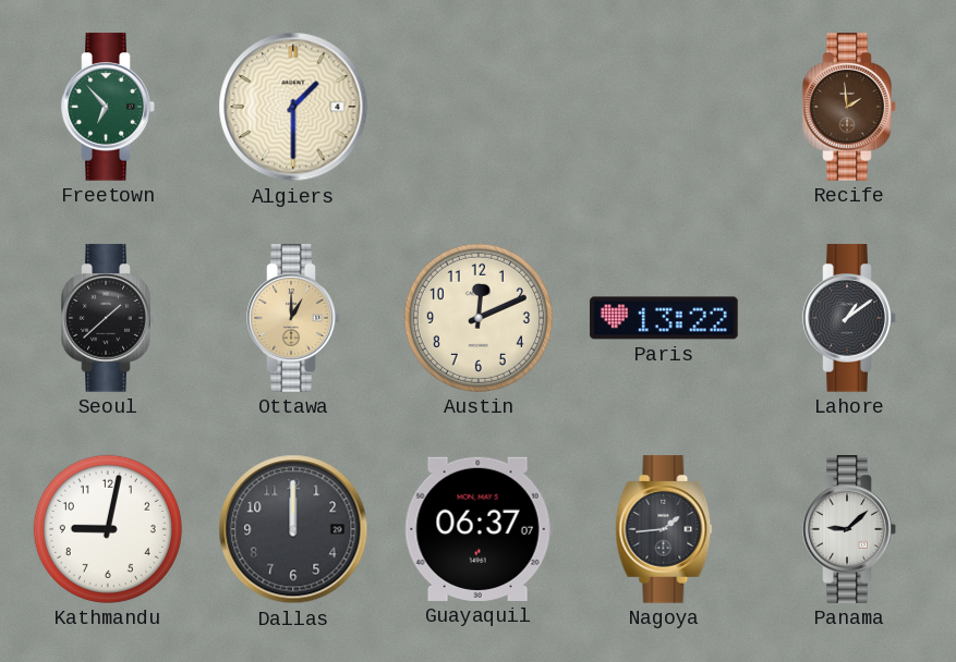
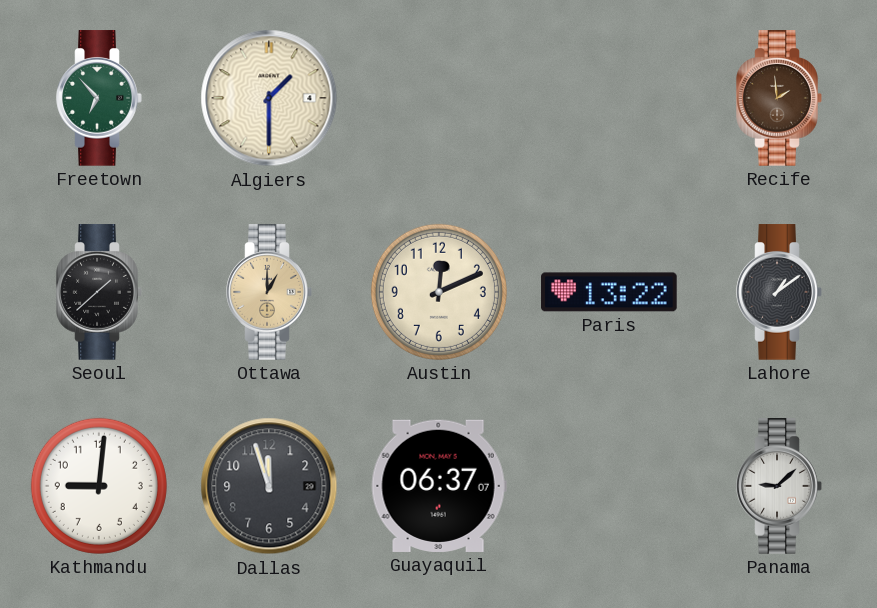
Kathmandu: 9:02 -> 9:01
Dallas: 12:00 -> 11:57
Nagoya: 1:44 -> none
